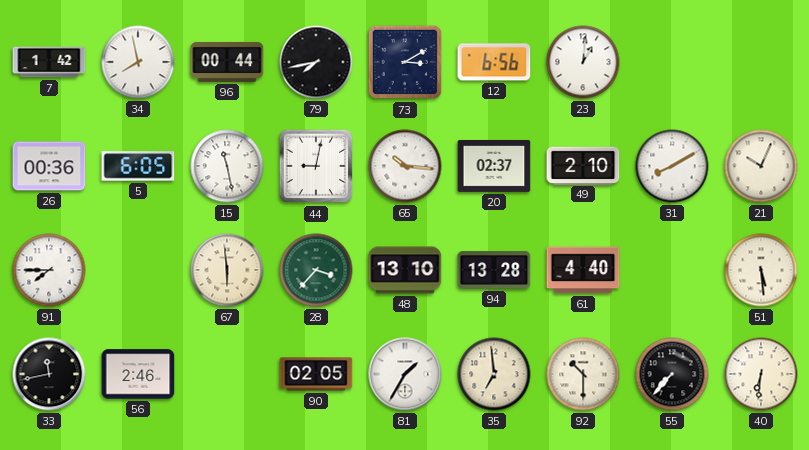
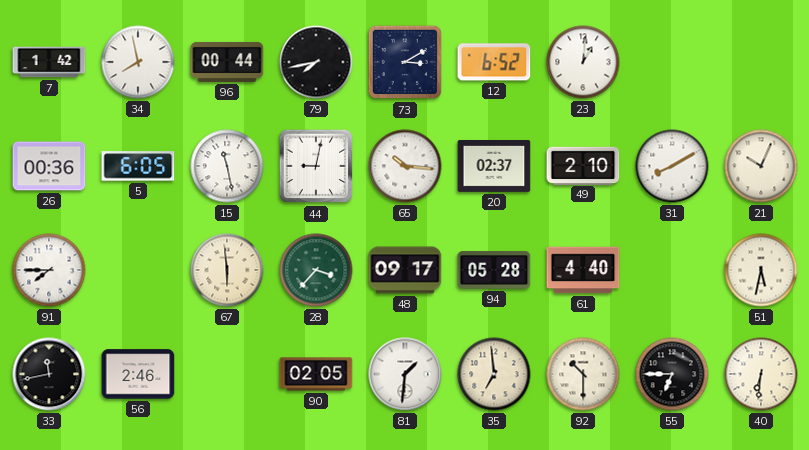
12: 6:56 -> 6:52
48: 13:10 -> 09:17
94: 13:28 -> 05:28
51: 5:29 -> 5:32
81: 1:35 -> 1:31
55: 7:37 -> 6:45
